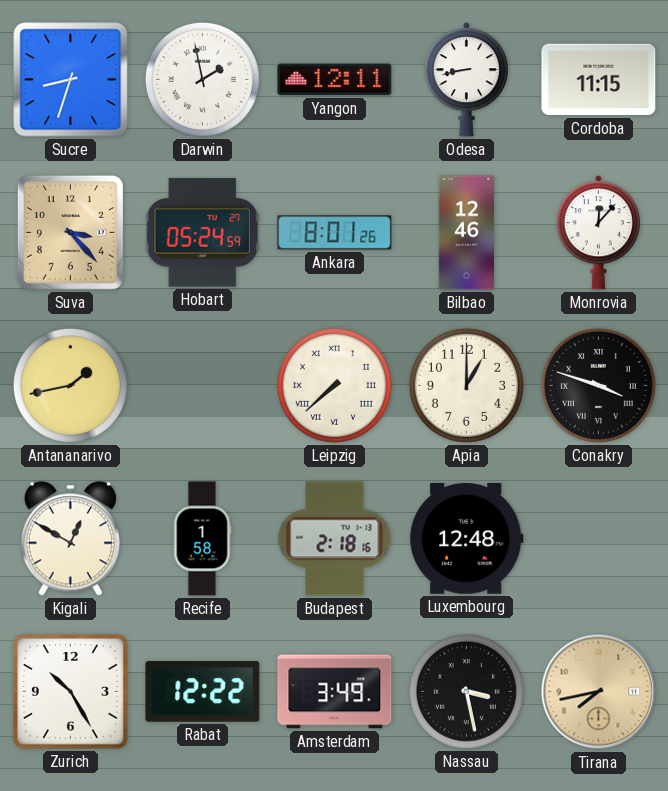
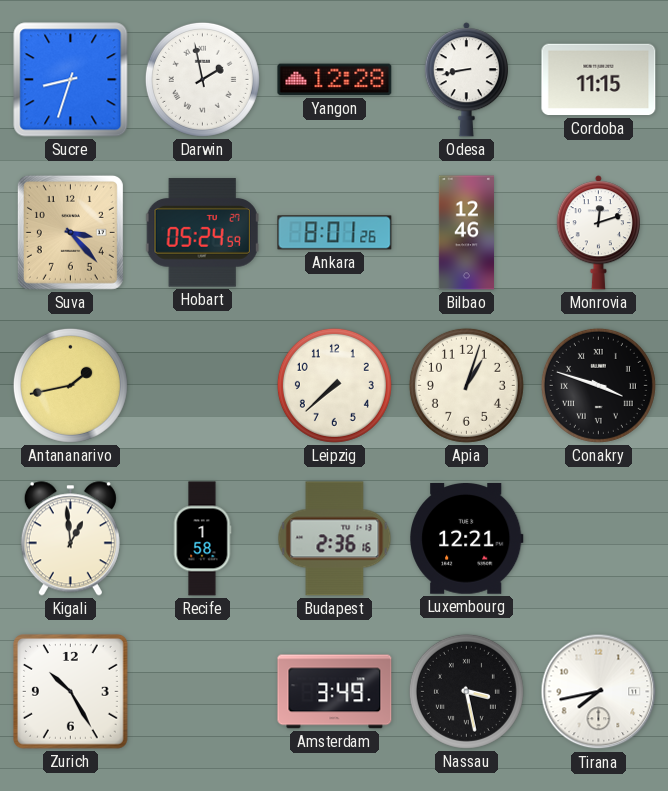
Yangon: 12:11 -> 12:28
Monrovia: 12:07 -> 12:12
Leipzig numerals: Roman -> Arabic
Apia: 1:00 -> 1:03
Kigali: 12:50 -> 12:59
Budapest: 2:18 -> 2:36
Luxembourg: 12:48 -> 12:21
Rabat: 12:22 -> none
Tirana dial: champagne -> white
